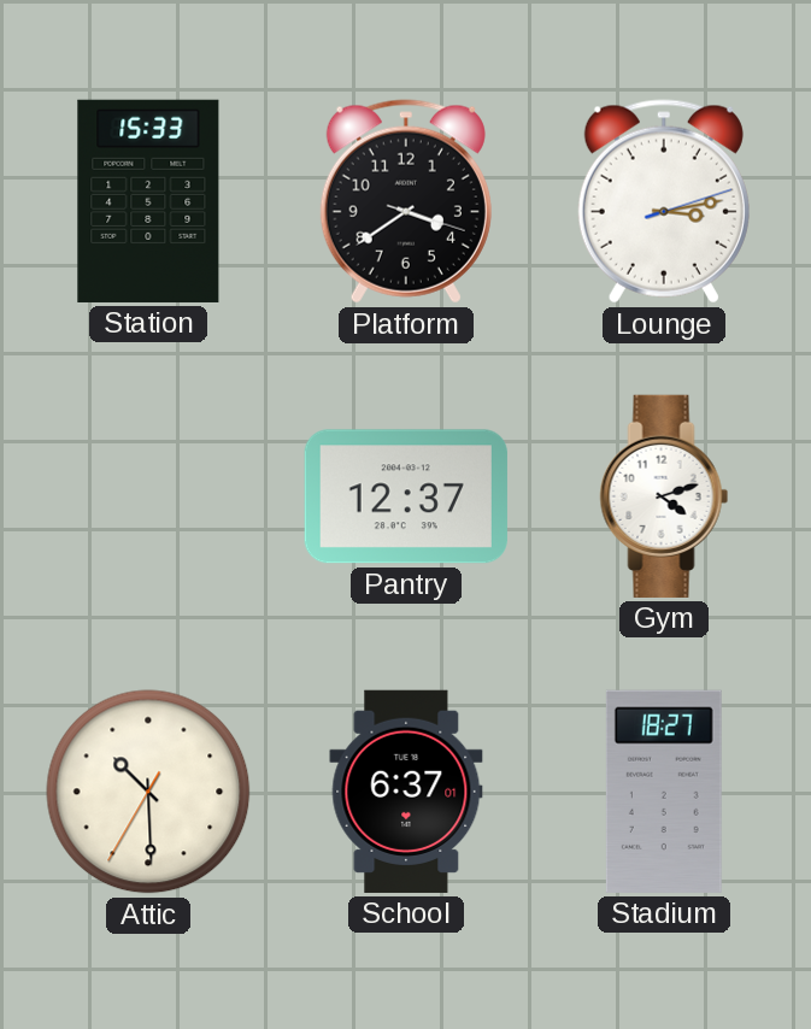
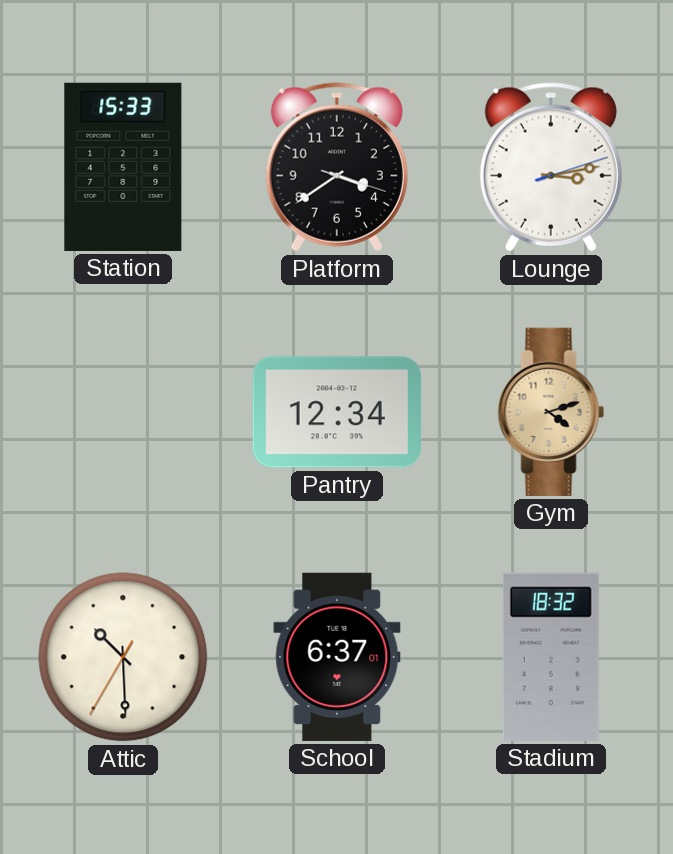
Pantry: 12:37 -> 12:34
Gym dial: white -> champagne
Stadium: 18:27 -> 18:32
